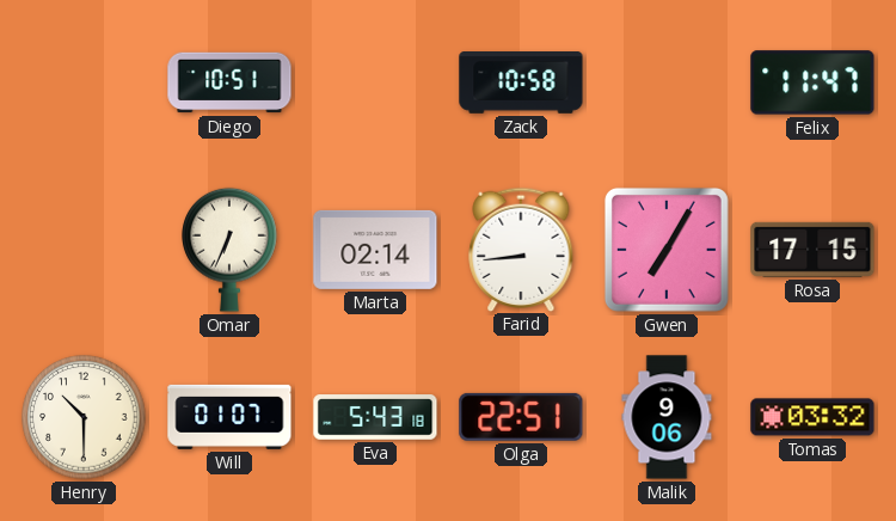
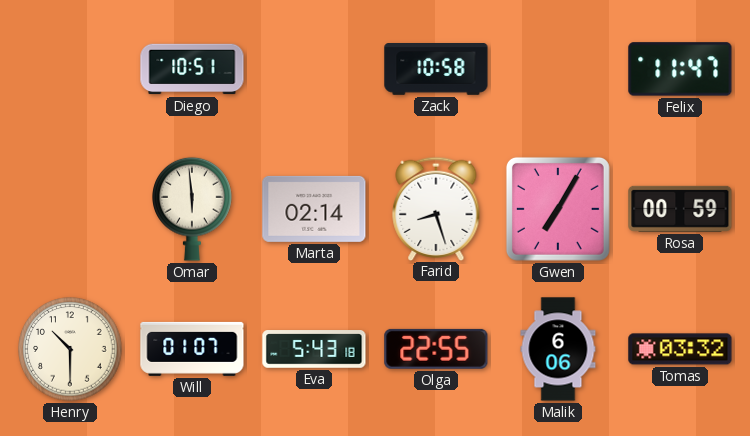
Omar: 6:34 -> 5:59
Farid: 8:44 -> 8:27
Rosa: 17:15 -> 00:59
Olga: 22:51 -> 22:55
Malik: 9:06 -> 6:06
